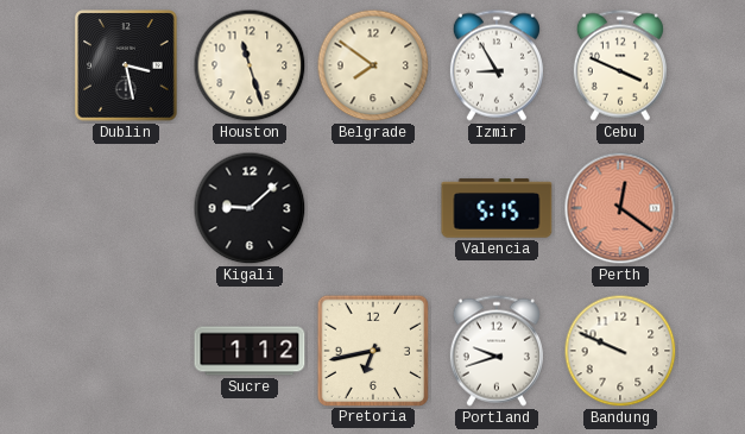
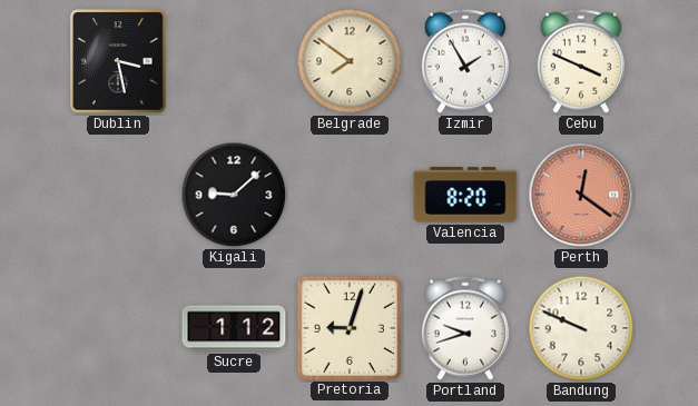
Houston: 11:27 -> none
Izmir: 8:55 -> 1:55
Valencia: 5:15 -> 8:20
Pretoria: 6:43 -> 9:03
